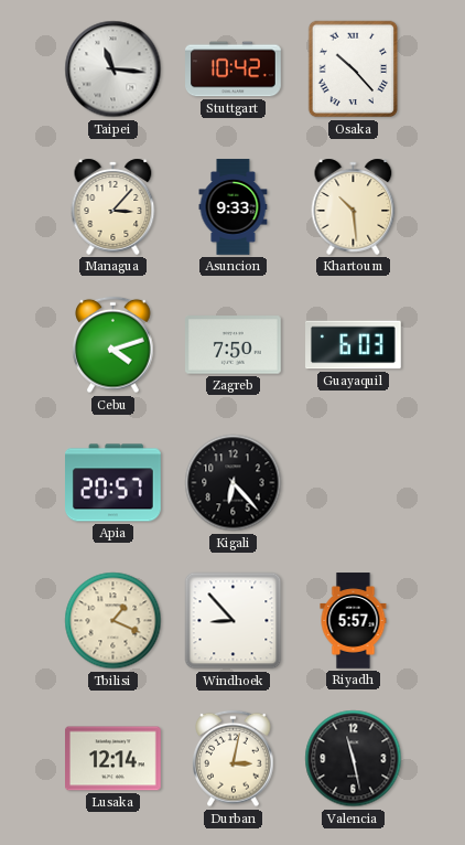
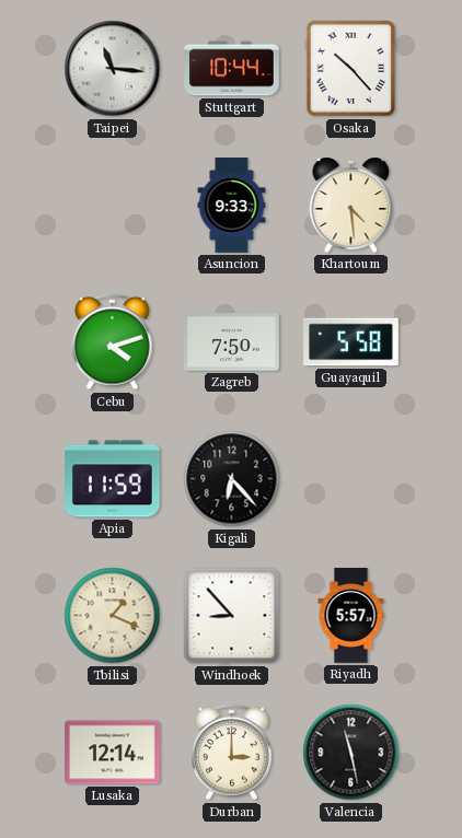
Stuttgart: 10:42 -> 10:44
Managua: 3:07 -> none
Khartoum: 10:29 -> 4:29
Guayaquil: 6:03 -> 5:58
Apia: 20:57 -> 11:59
Durban: 3:02 -> 3:00
